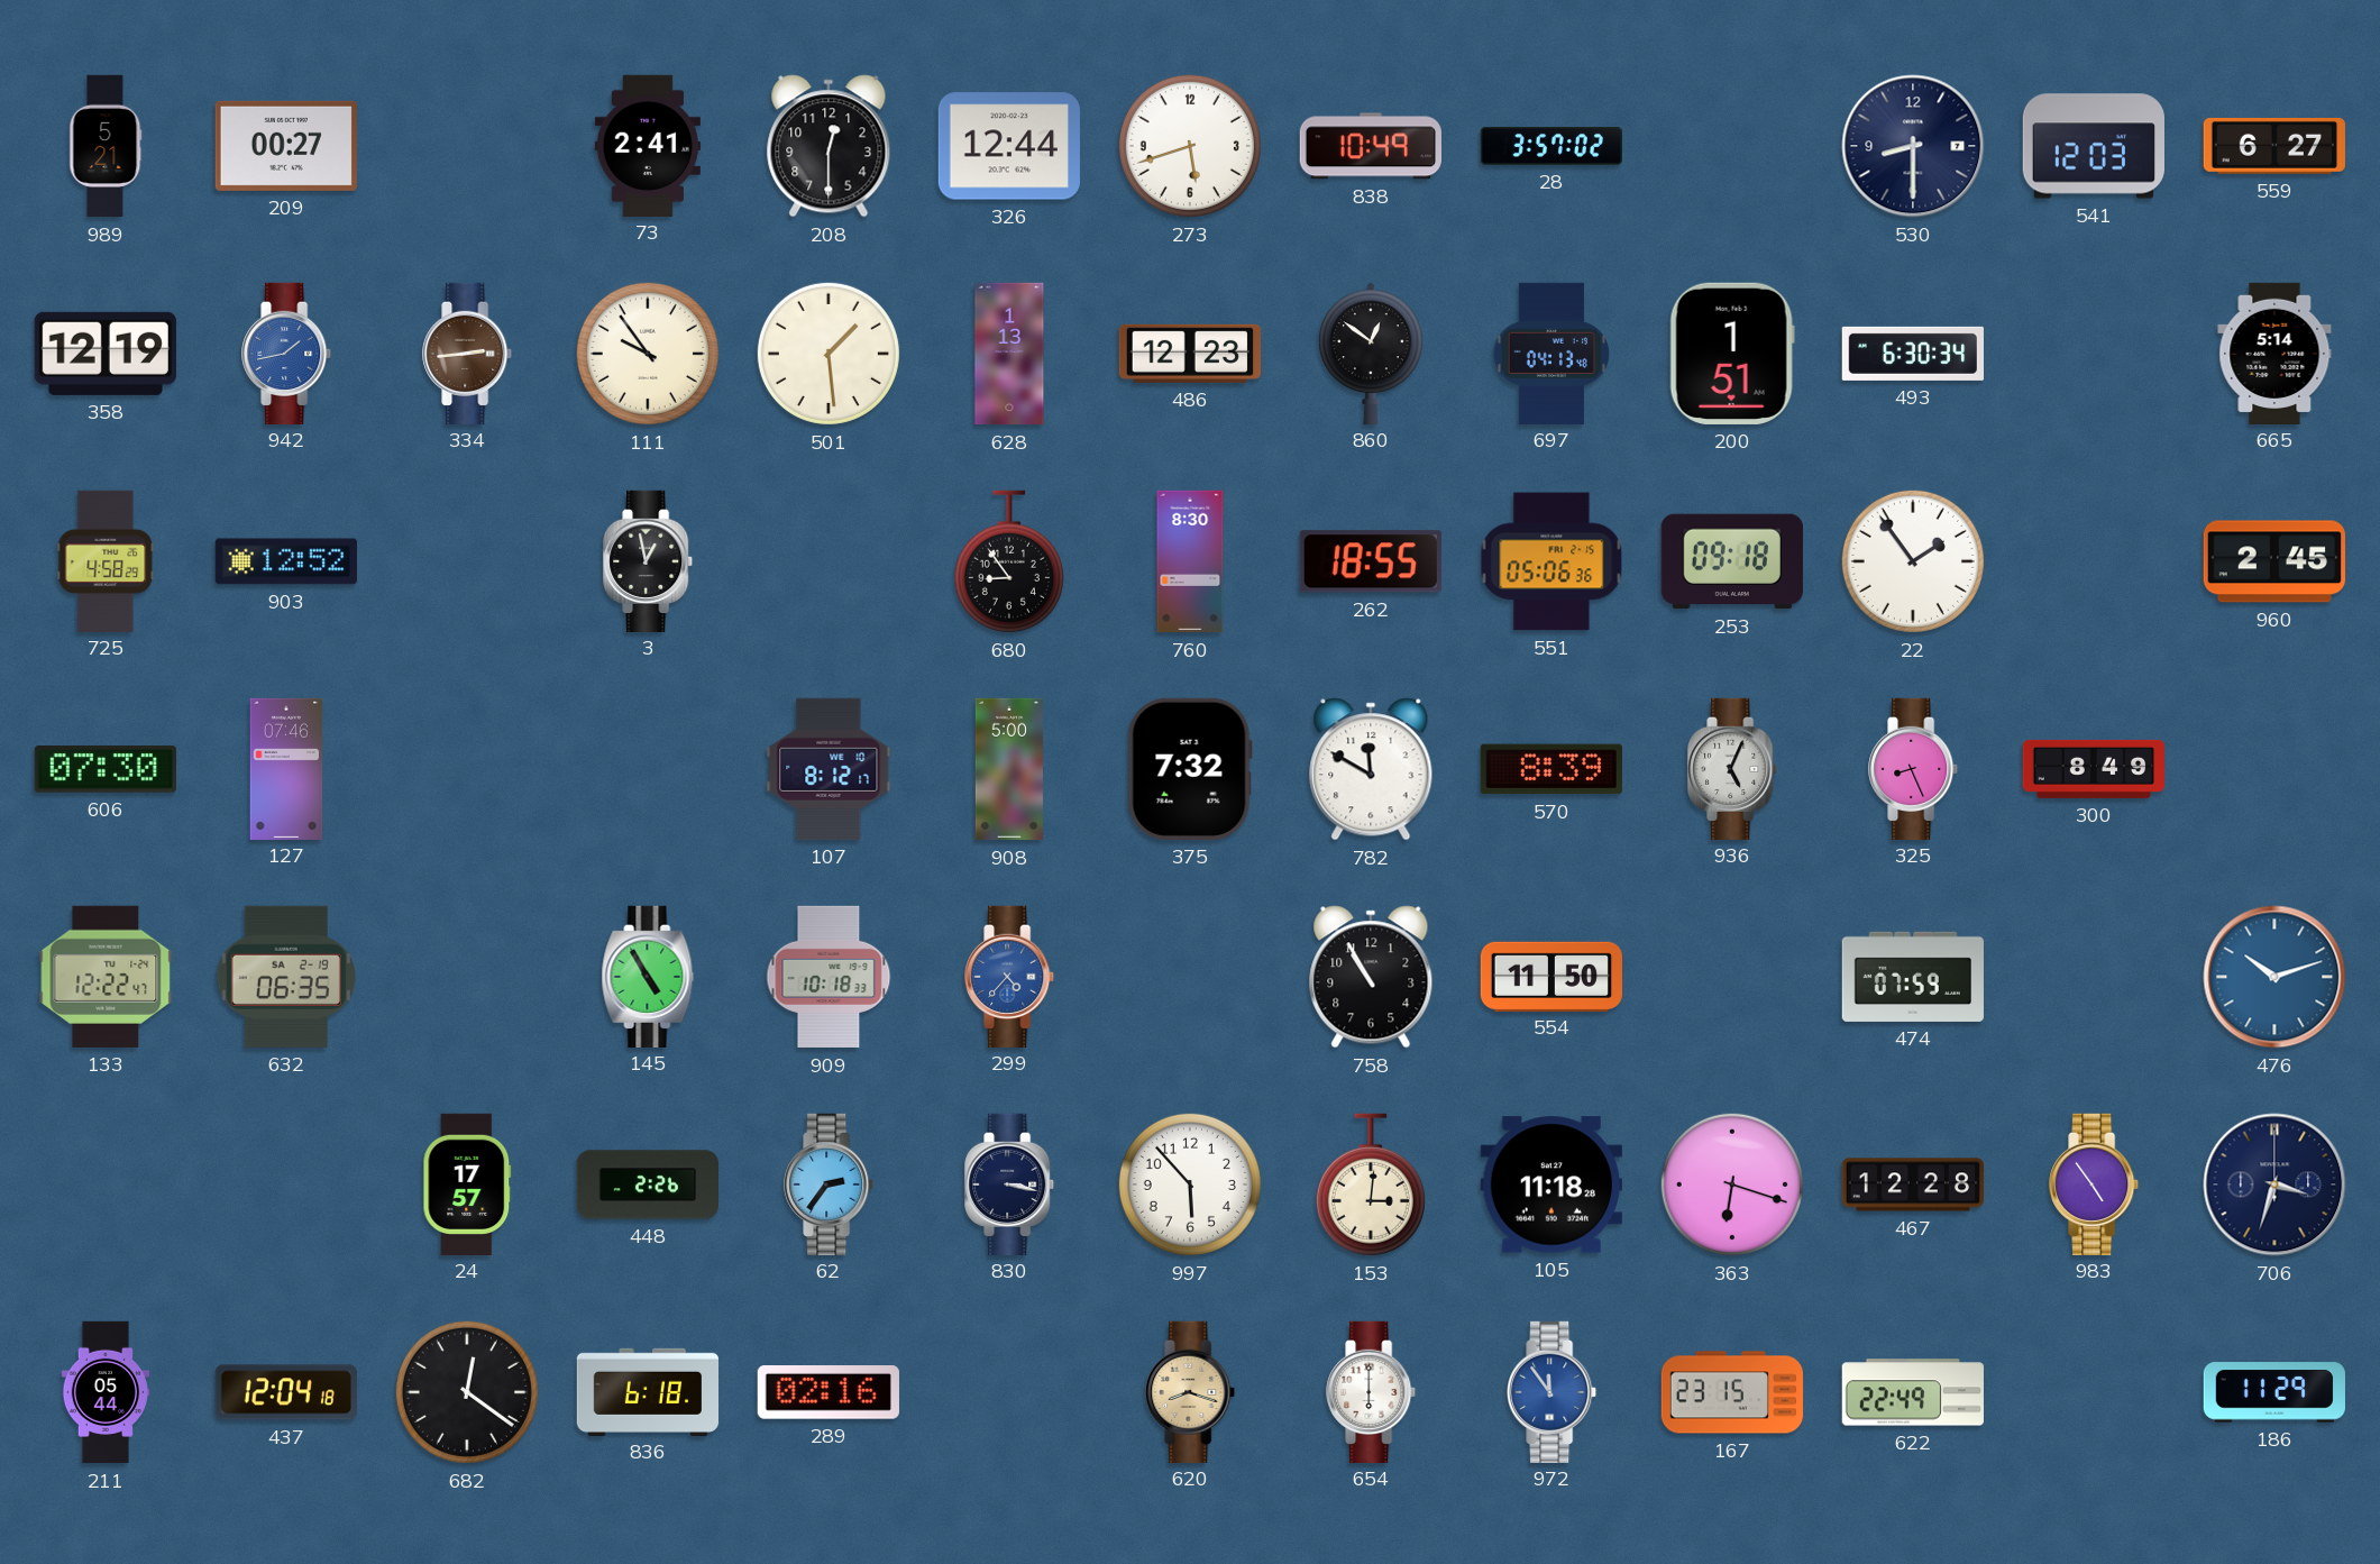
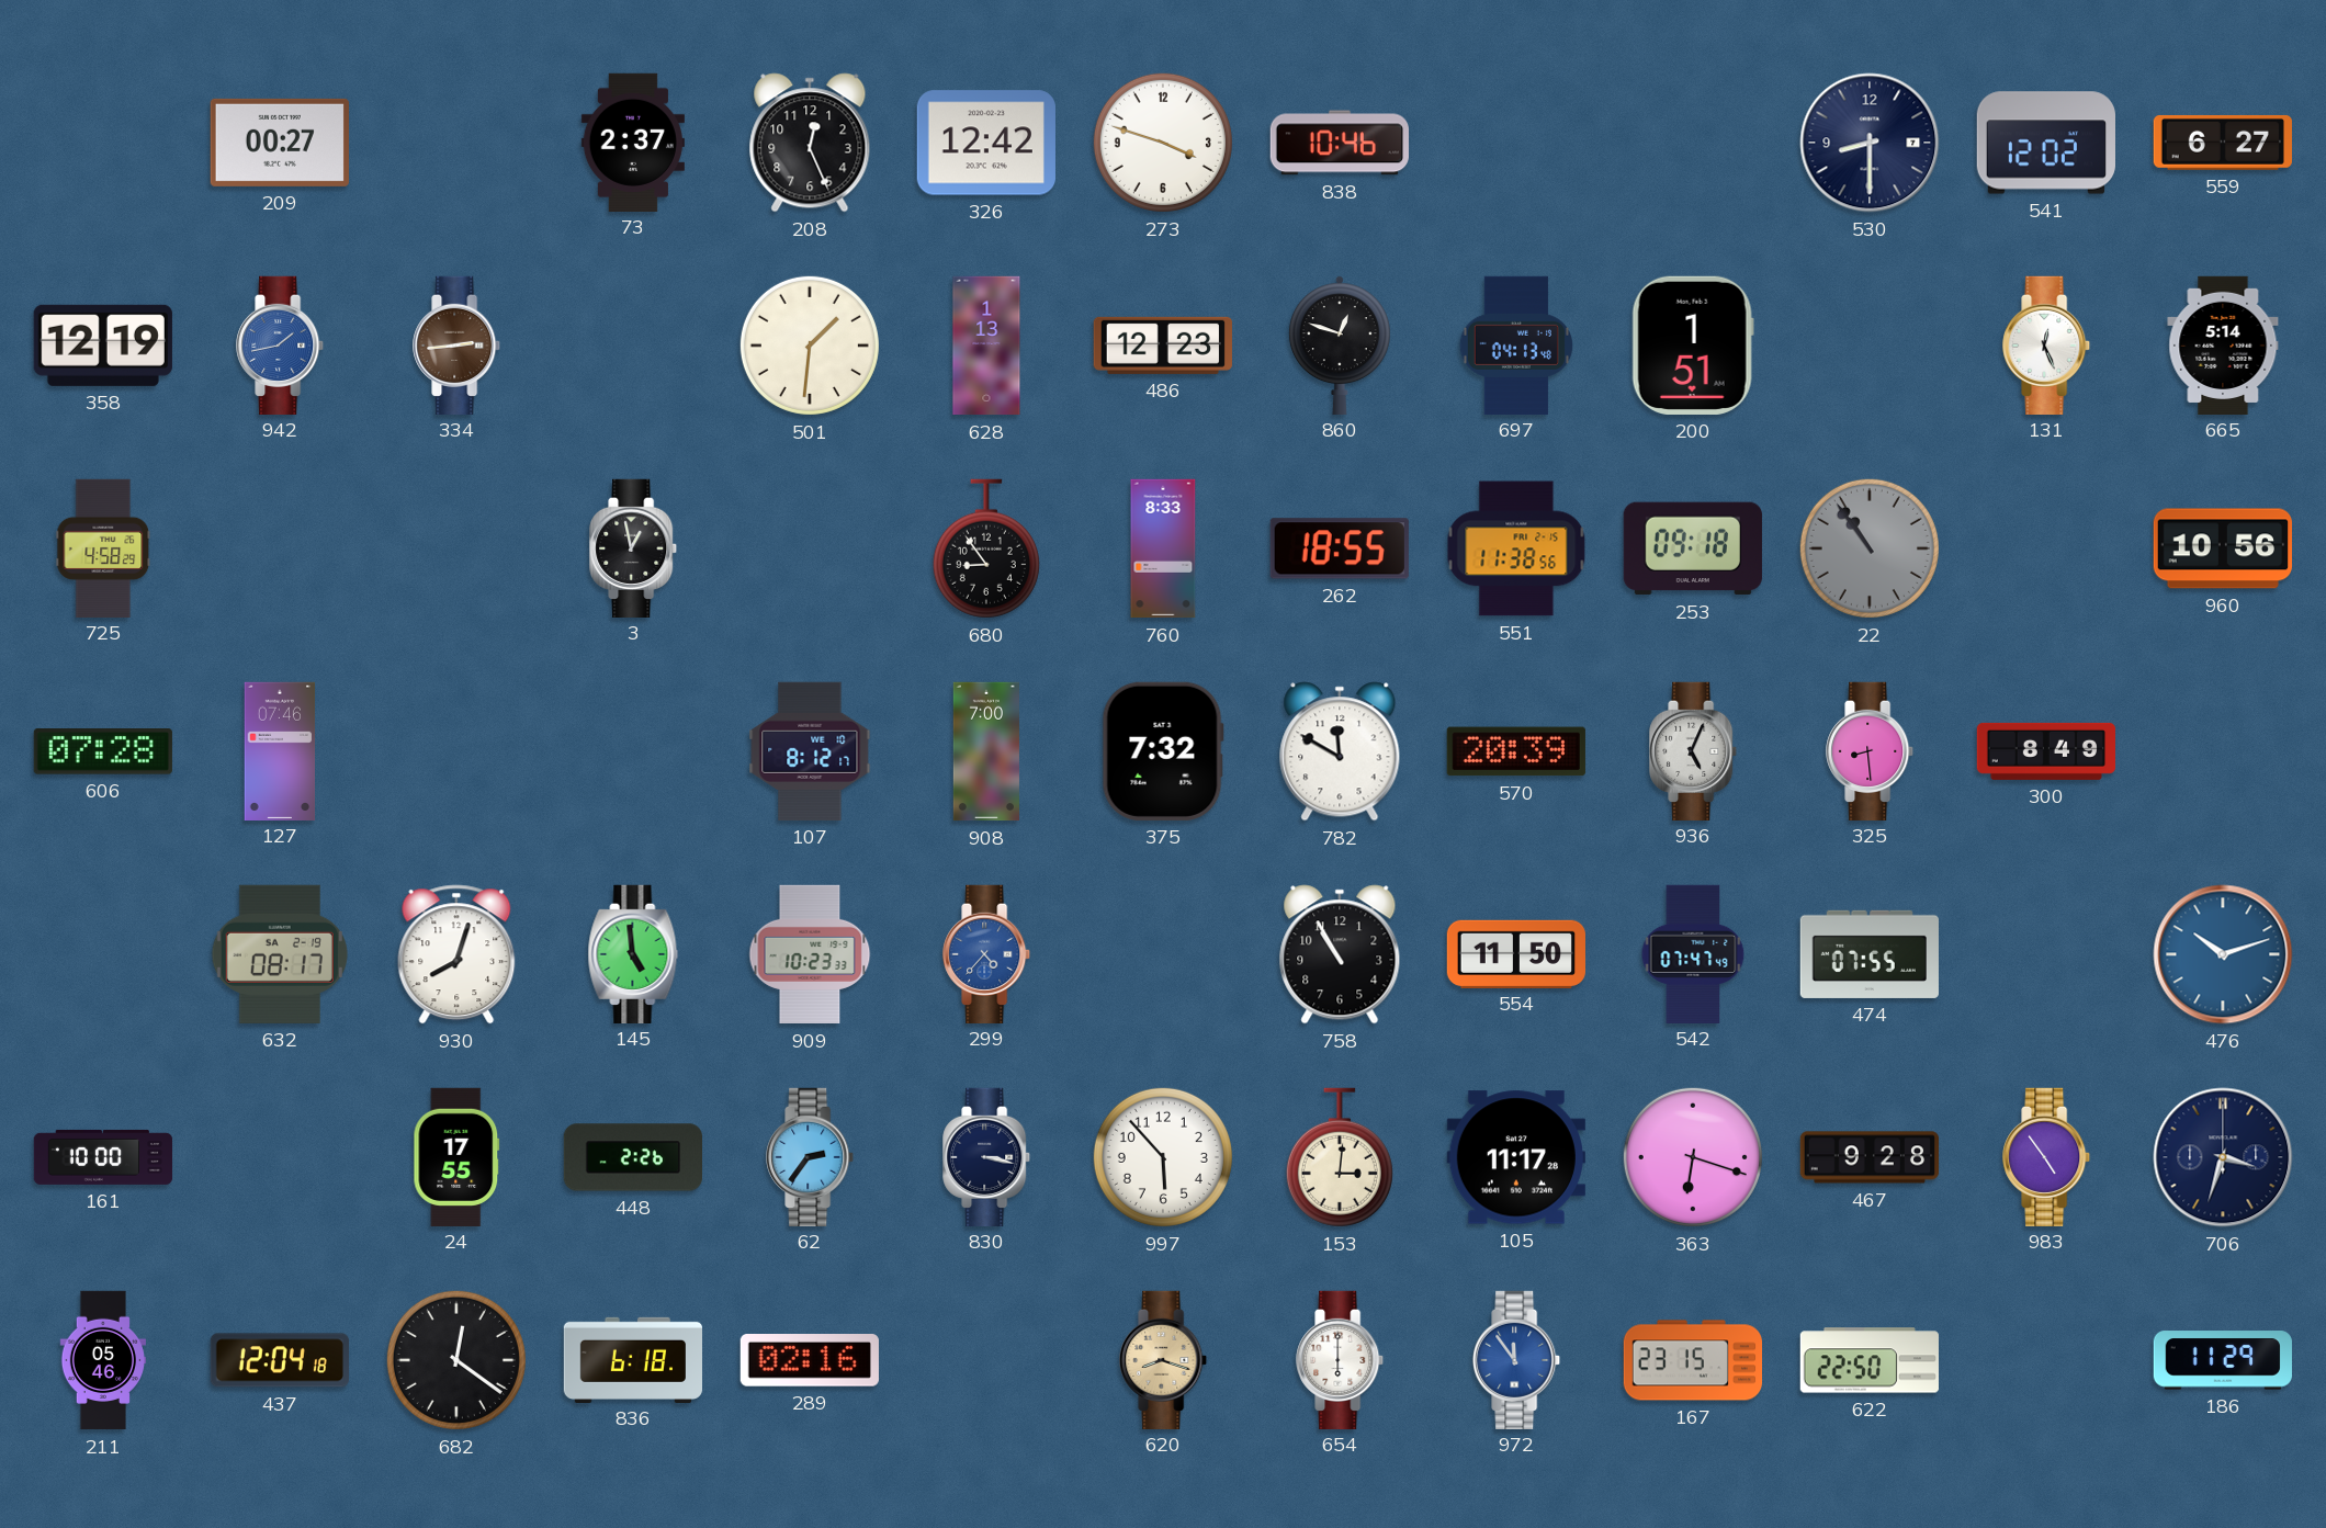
989: 5:21 -> none
73: 2:41 -> 2:37
208: 12:30 -> 12:26
326: 12:44 -> 12:42
273: 5:42 -> 3:48
838: 10:49 -> 10:46
28: 3:57 -> none
541: 12:03 -> 12:02
111: 9:54 -> none
501: 1:29 -> 1:31
860: 12:51 -> 12:48
493: 6:30 -> none
131: none -> 12:26
903: 12:52 -> none
760: 8:30 -> 8:33
551: 05:06 -> 11:38
22: 1:54 -> 10:54
22 dial: white -> grey
960: 2:45 -> 10:56
606: 07:30 -> 07:28
908: 5:00 -> 7:00
570: 8:39 -> 20:39
325: 8:26 -> 8:29
133: 12:22 -> none
632: 06:35 -> 08:17
930: none -> 8:03
145: 4:55 -> 4:59
909: 10:18 -> 10:23
542: none -> 07:47
474: 07:59 -> 07:55
161: none -> 10:00
24: 17:57 -> 17:55
105: 11:18 -> 11:17
467: 12:28 -> 9:28
211: 05:44 -> 05:46
622: 22:49 -> 22:50
